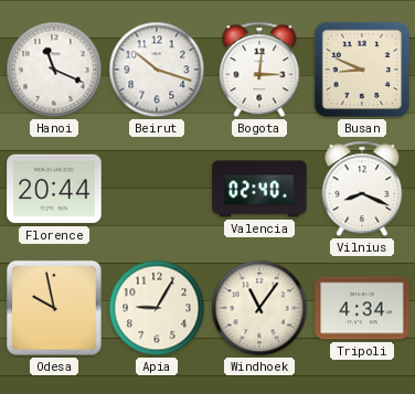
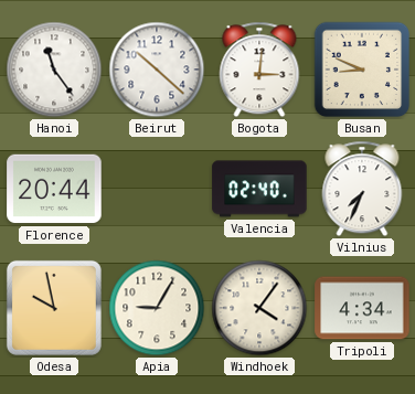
Hanoi: 11:19 -> 11:24
Beirut: 10:18 -> 10:22
Vilnius: 8:19 -> 7:34
Windhoek: 11:06 -> 4:06
